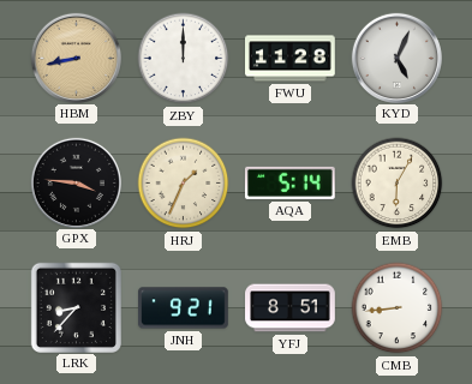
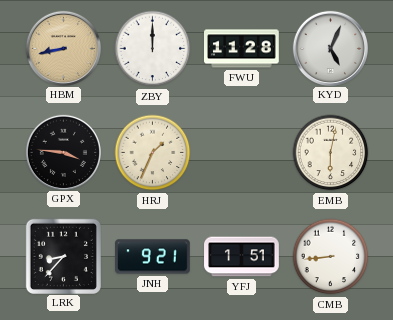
AQA: 5:14 -> none
EMB: 6:05 -> 6:02
YFJ: 8:51 -> 1:51
